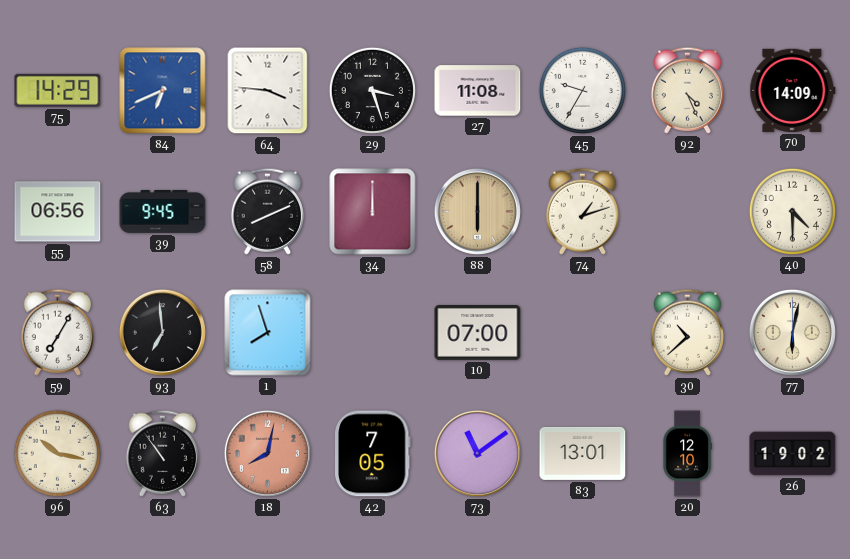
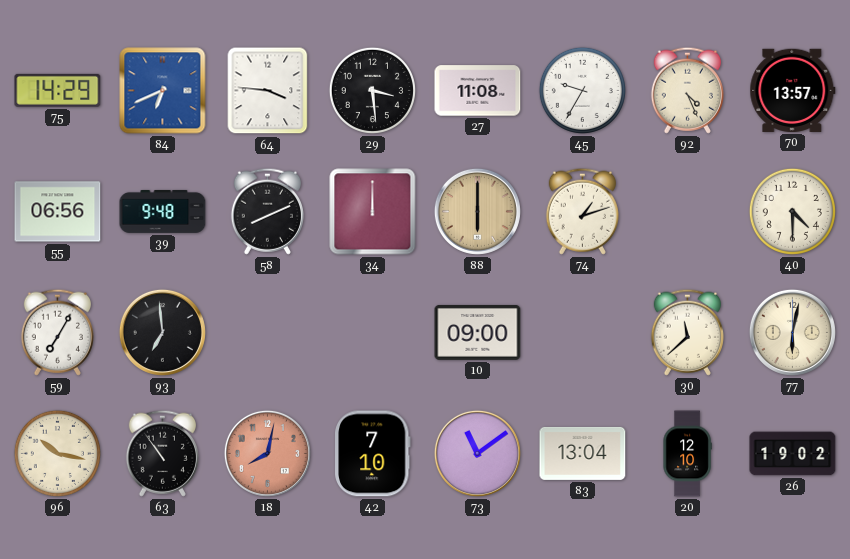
29: 3:27 -> 3:29
70: 14:09 -> 13:57
39: 9:45 -> 9:48
1: 7:57 -> none
10: 07:00 -> 09:00
30: 10:38 -> 11:38
42: 7:05 -> 7:10
83: 13:01 -> 13:04
